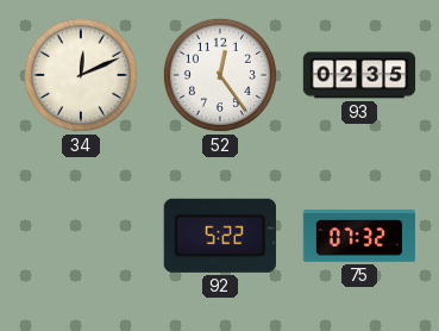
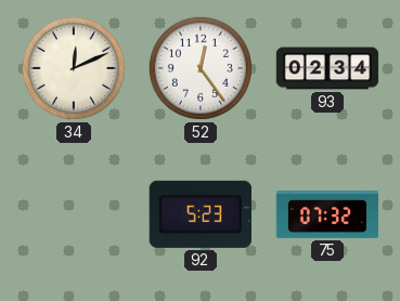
93: 02:35 -> 02:34
92: 5:22 -> 5:23
